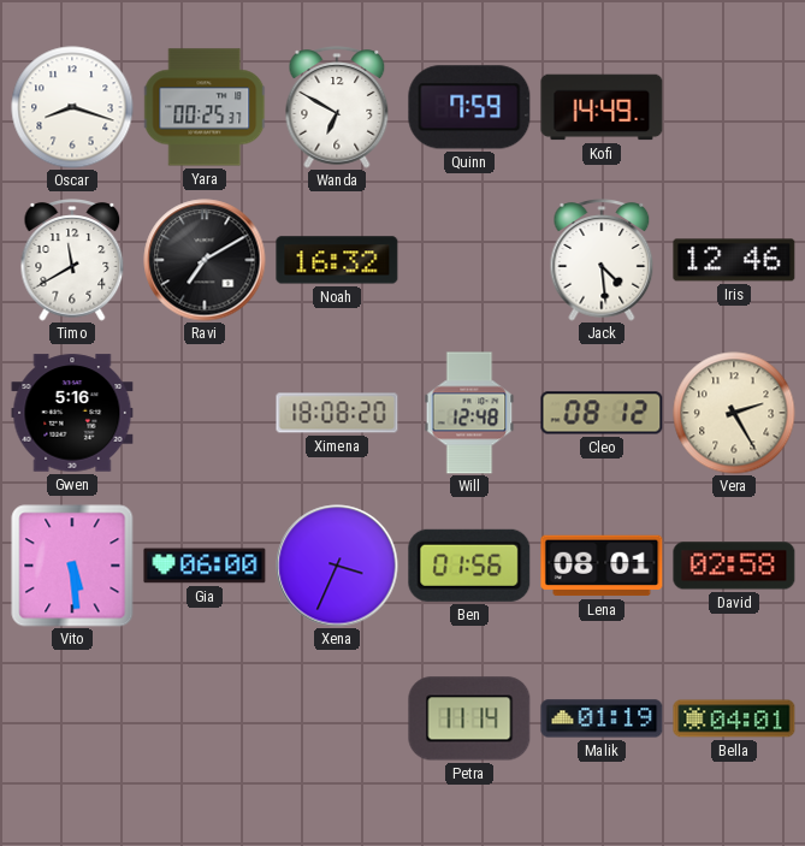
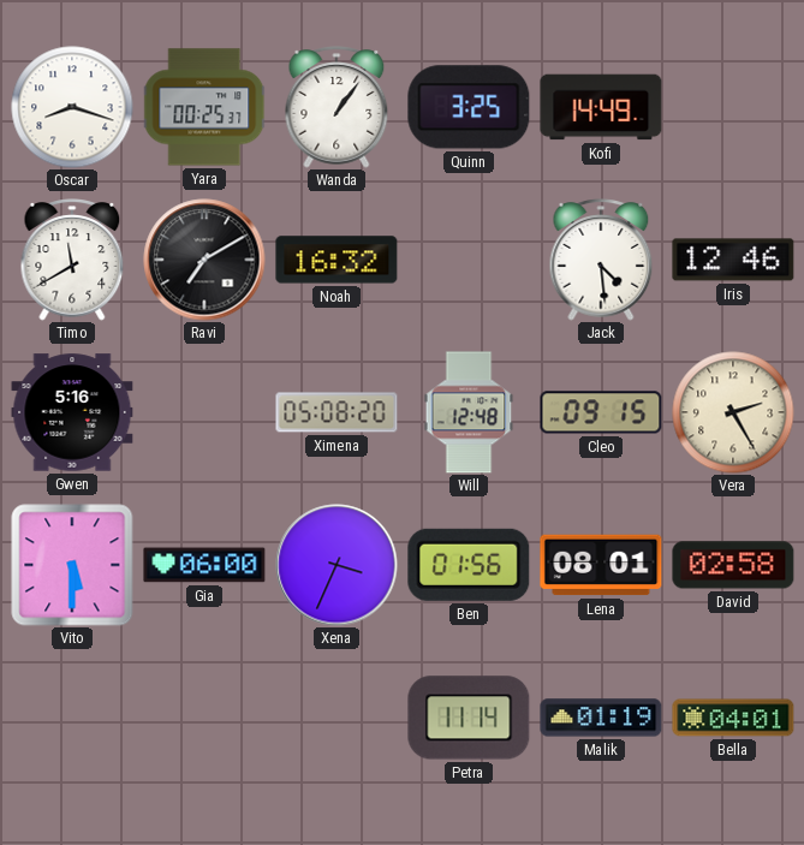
Wanda: 6:50 -> 1:06
Quinn: 7:59 -> 3:25
Ximena: 18:08 -> 05:08
Cleo: 08:12 -> 09:15
Vito: 5:29 -> 5:30
